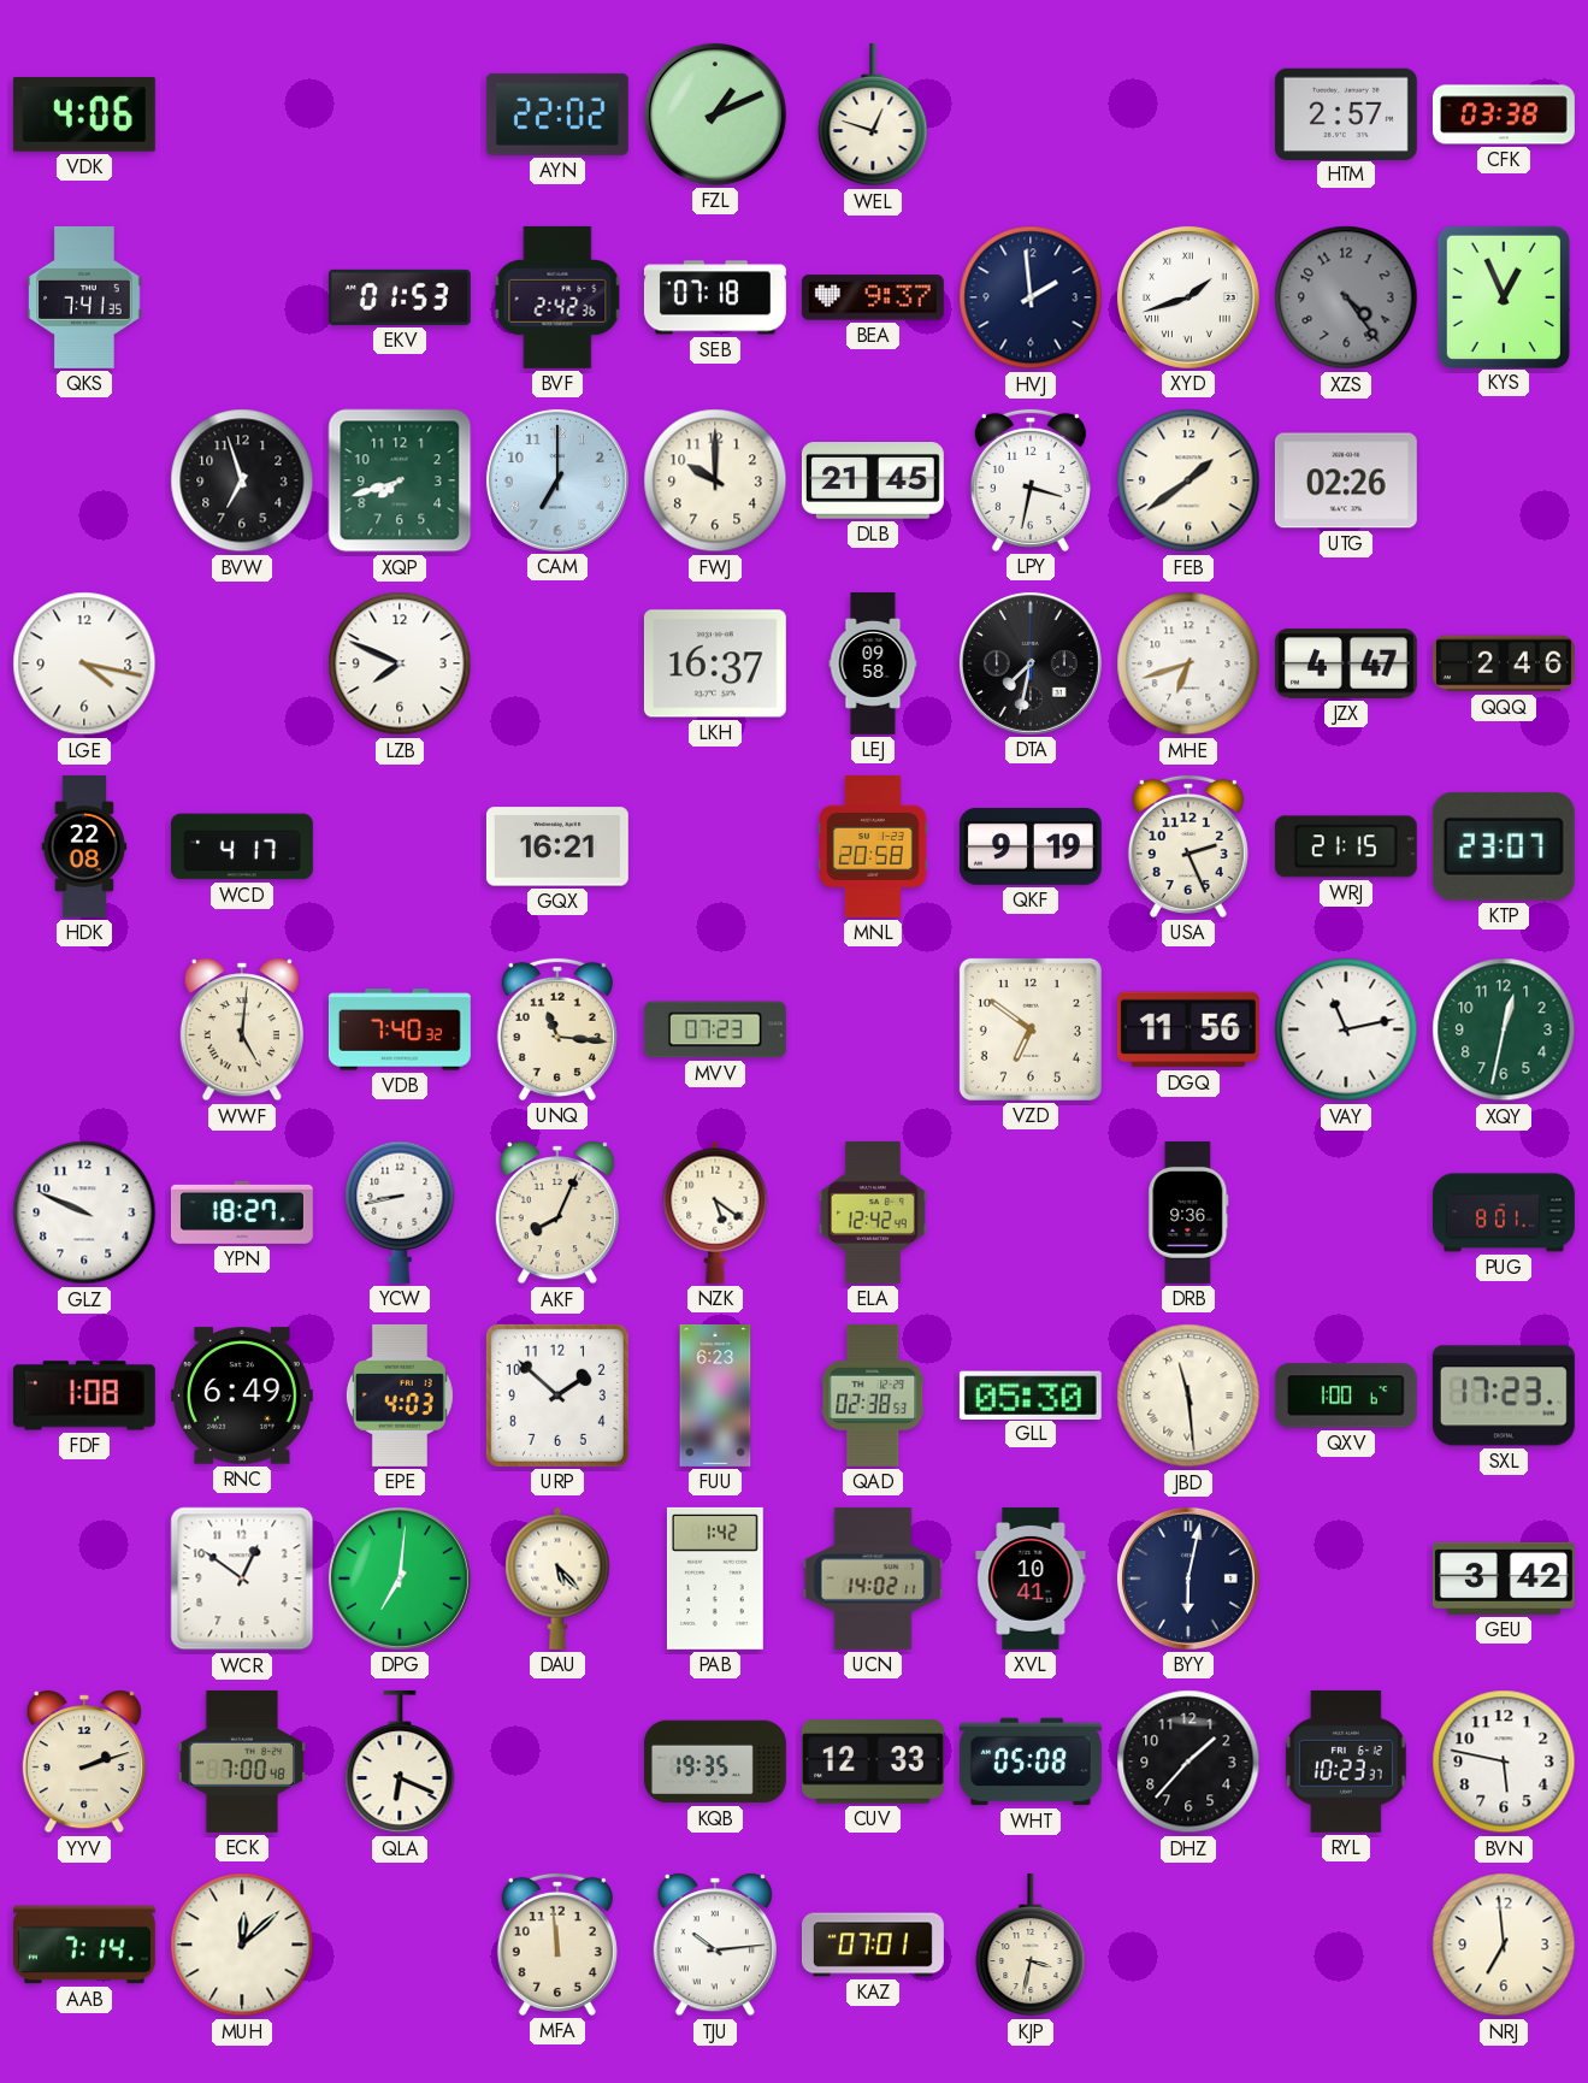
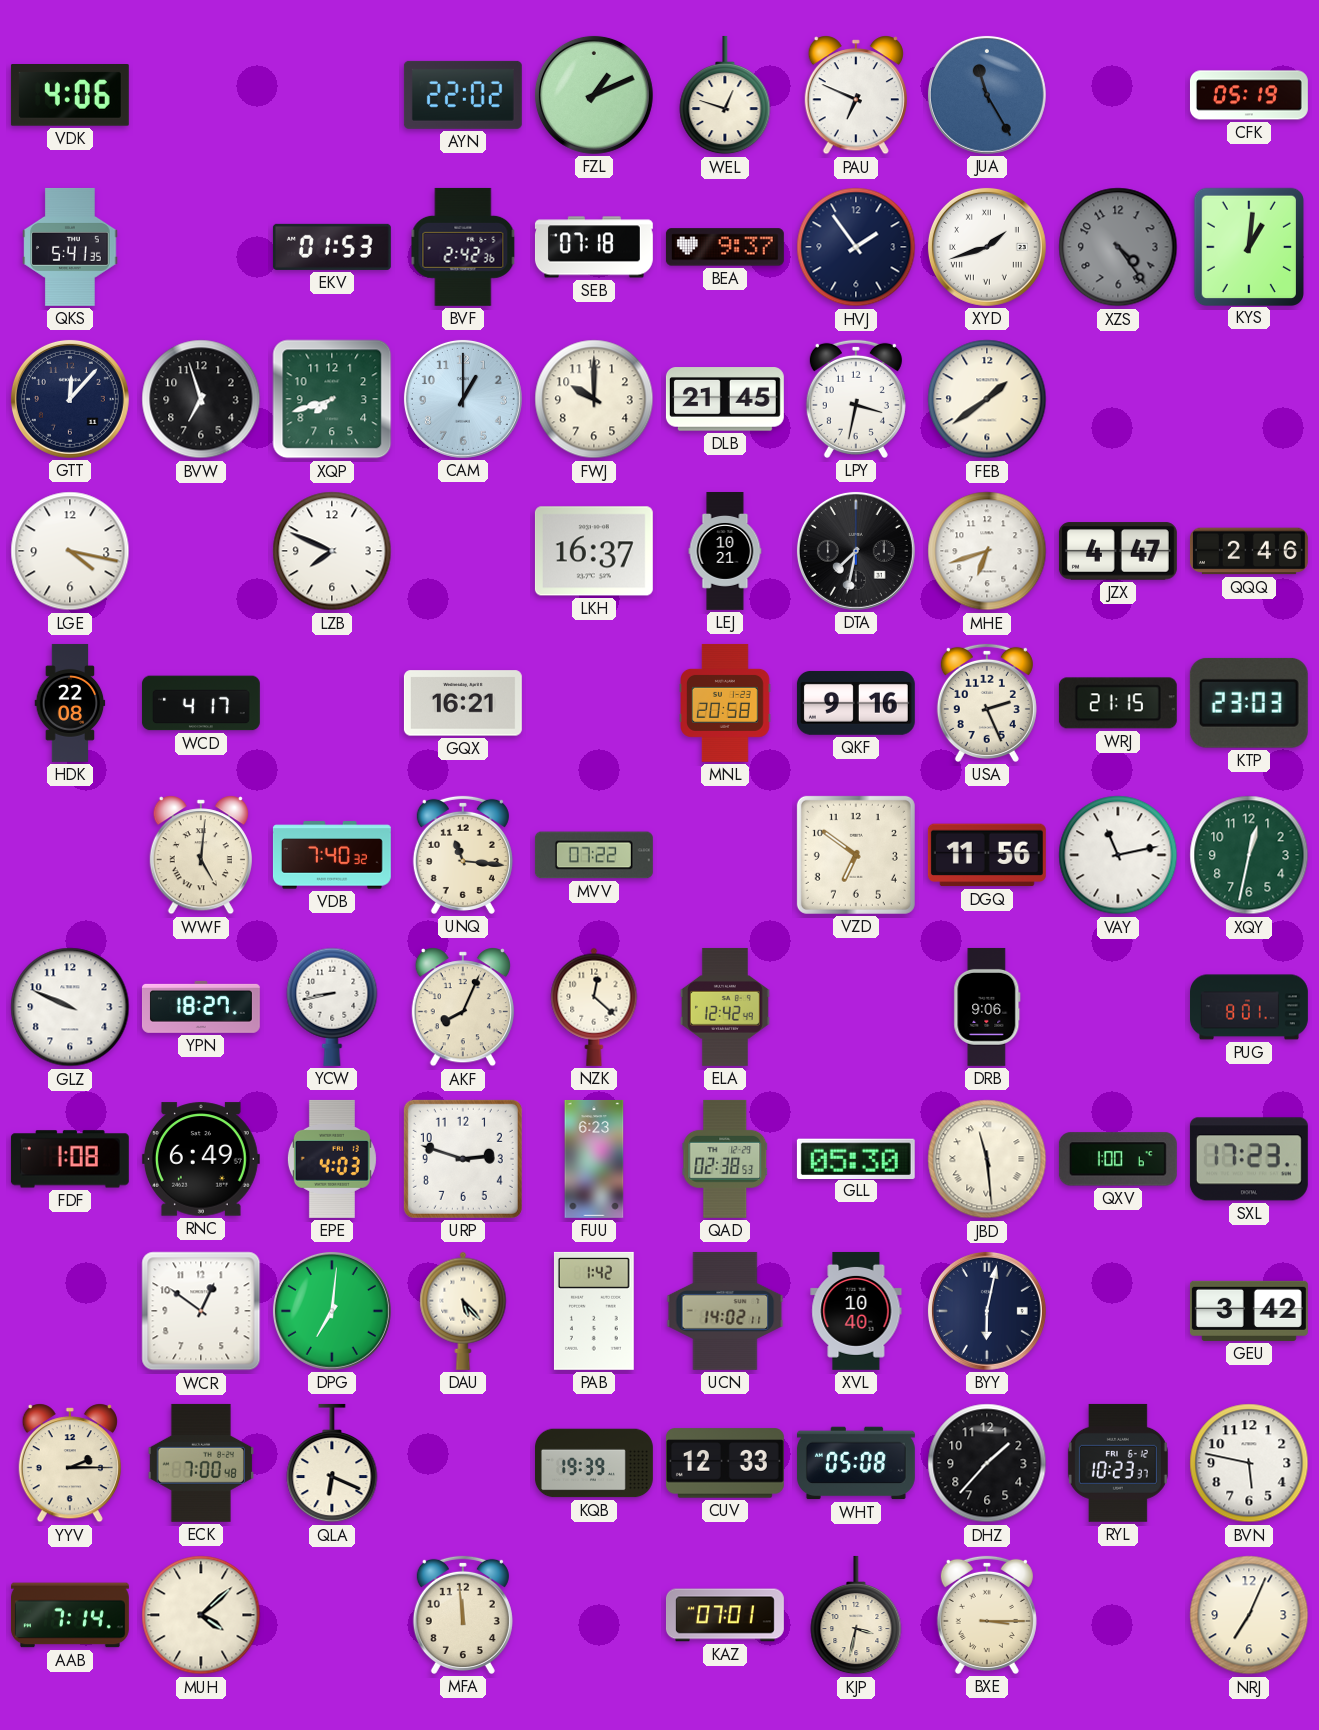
PAU: none -> 6:49
JUA: none -> 11:25
HTM: 2:57 -> none
CFK: 03:38 -> 05:19
QKS: 7:41 -> 5:41
HVJ: 1:59 -> 1:54
KYS: 12:56 -> 1:01
GTT: none -> 12:07
CAM: 7:00 -> 1:00
UTG: 02:26 -> none
LEJ: 09:58 -> 10:21
QKF: 9:19 -> 9:16
KTP: 23:07 -> 23:03
MVV: 07:23 -> 07:22
NZK: 5:21 -> 12:22
DRB: 9:36 -> 9:06
URP: 1:52 -> 2:48
XVL: 10:41 -> 10:40
YYV: 2:12 -> 2:15
KQB: 19:35 -> 19:39
MUH: 12:08 -> 4:08
TJU: 10:14 -> none
BXE: none -> 3:15
NRJ: 6:59 -> 7:04
